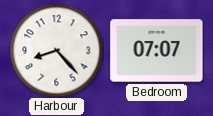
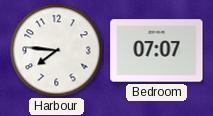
Harbour: 8:23 -> 7:46
